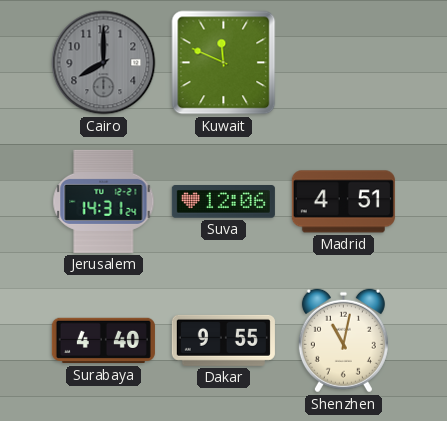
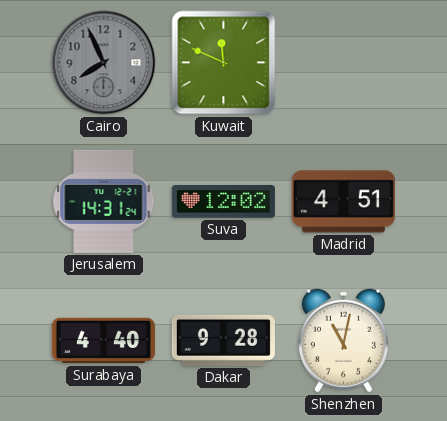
Cairo: 8:00 -> 7:56
Suva: 12:06 -> 12:02
Dakar: 9:55 -> 9:28
